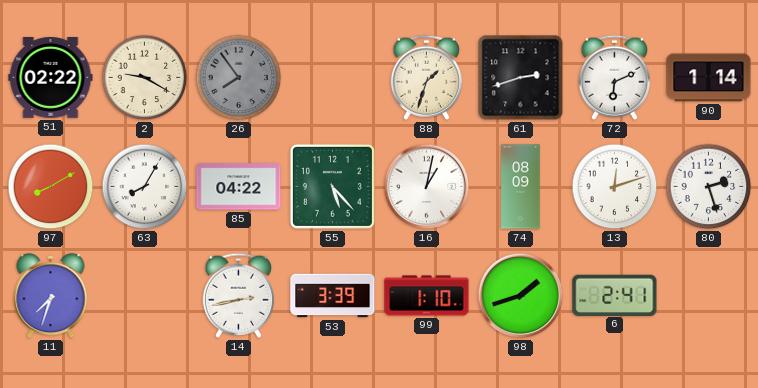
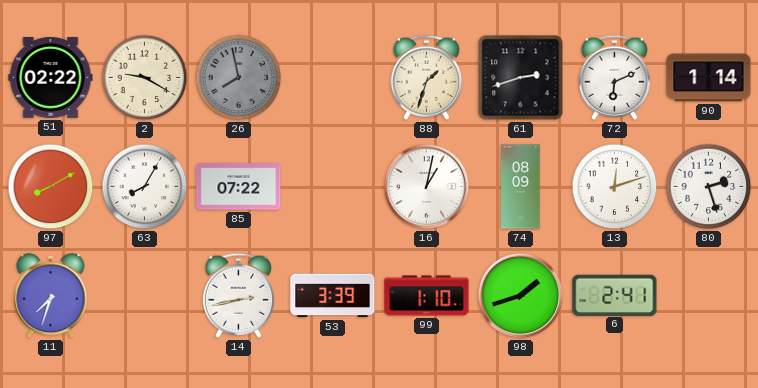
26: 7:54 -> 7:58
85: 04:22 -> 07:22
55: 5:23 -> none
